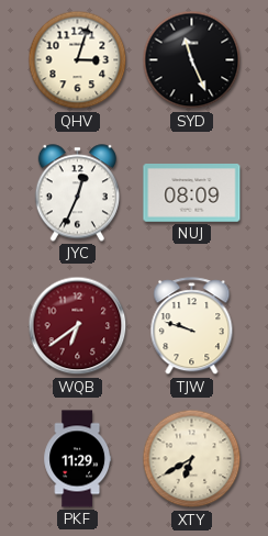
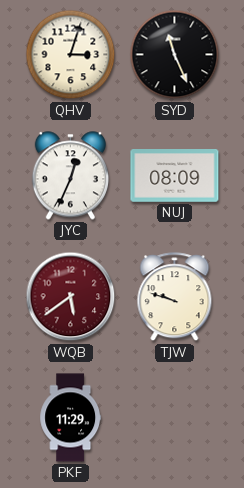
WQB: 6:39 -> 5:39
XTY: 6:40 -> none
